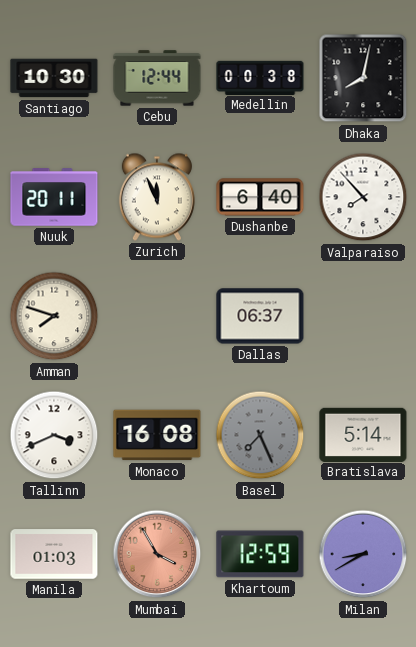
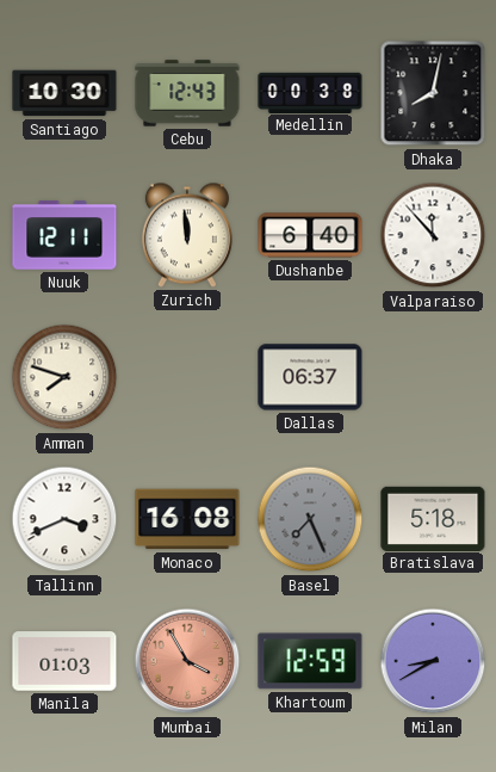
Cebu: 12:44 -> 12:43
Nuuk: 20:11 -> 12:11
Zurich: 11:56 -> 11:59
Valparaiso: 7:53 -> 11:53
Bratislava: 5:14 -> 5:18
